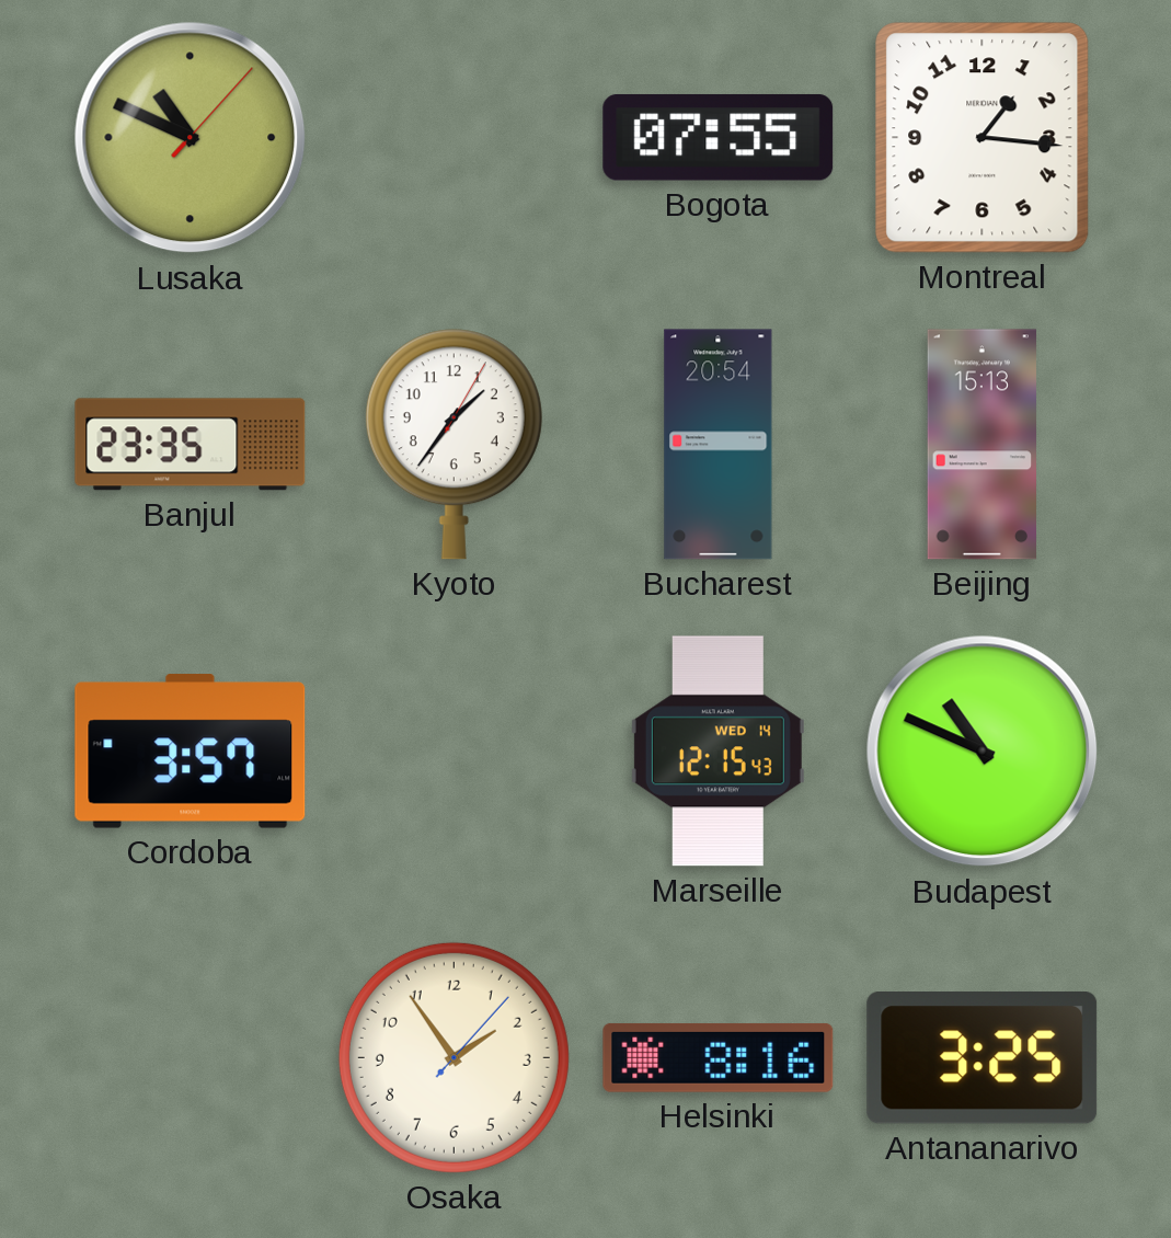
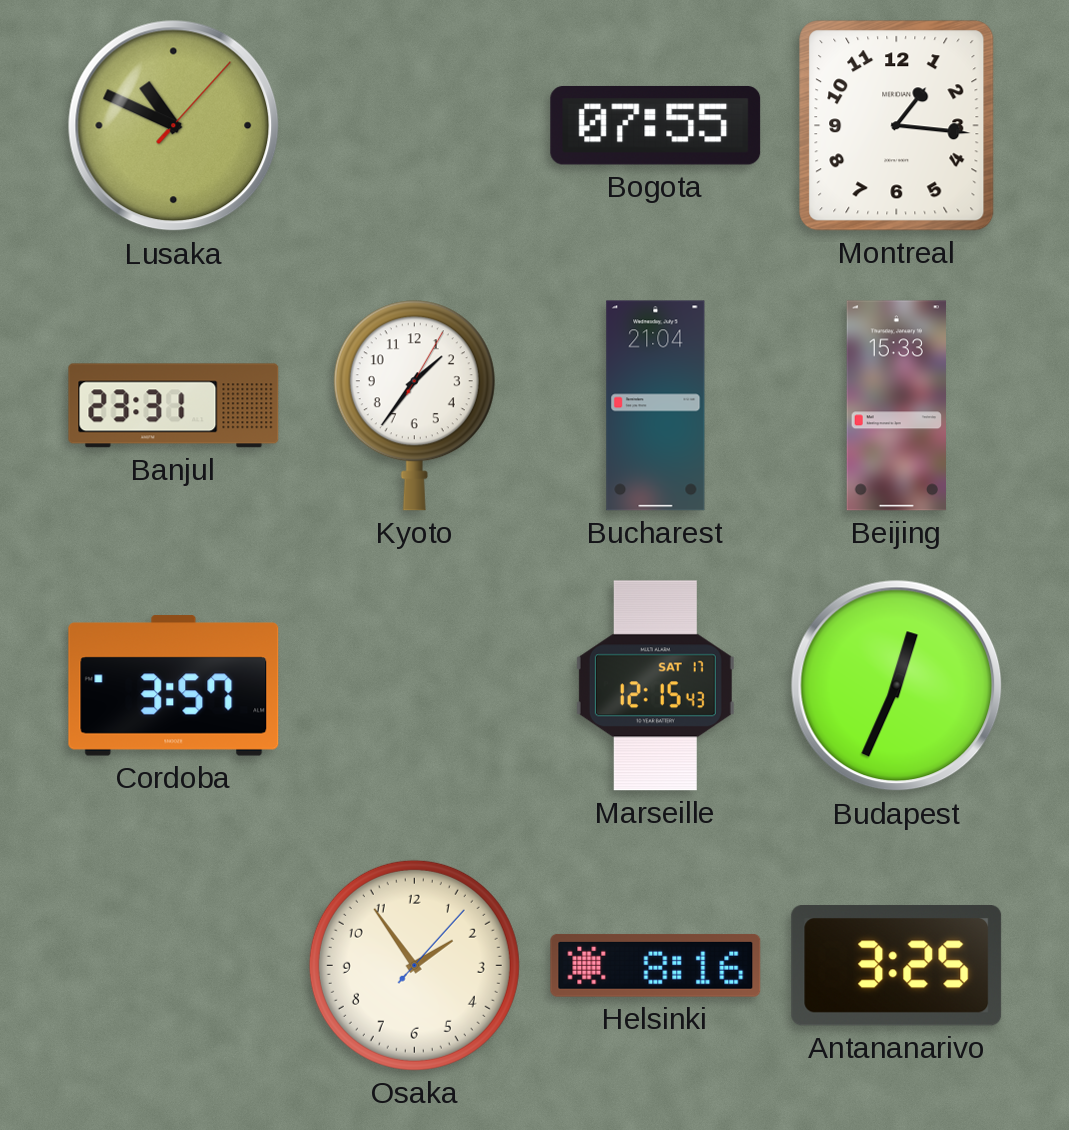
Banjul: 23:35 -> 23:31
Bucharest: 20:54 -> 21:04
Beijing: 15:13 -> 15:33
Marseille date: WED 14 -> SAT 17
Budapest: 10:49 -> 12:34
